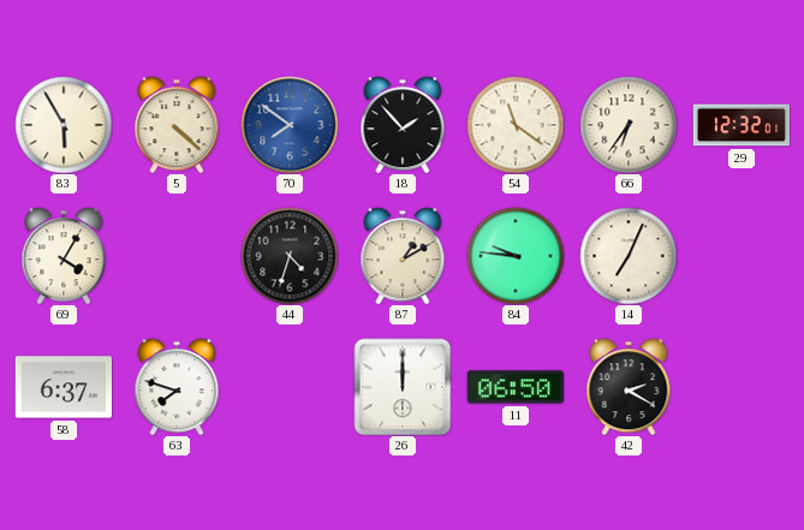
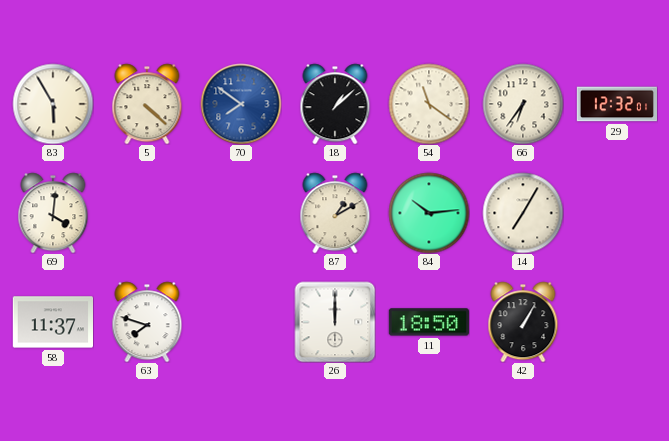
18: 1:53 -> 1:08
69: 4:05 -> 4:01
44: 4:33 -> none
84: 9:46 -> 10:14
14: 7:04 -> 7:05
58: 6:37 -> 11:37
11: 06:50 -> 18:50
42: 2:20 -> 1:05
